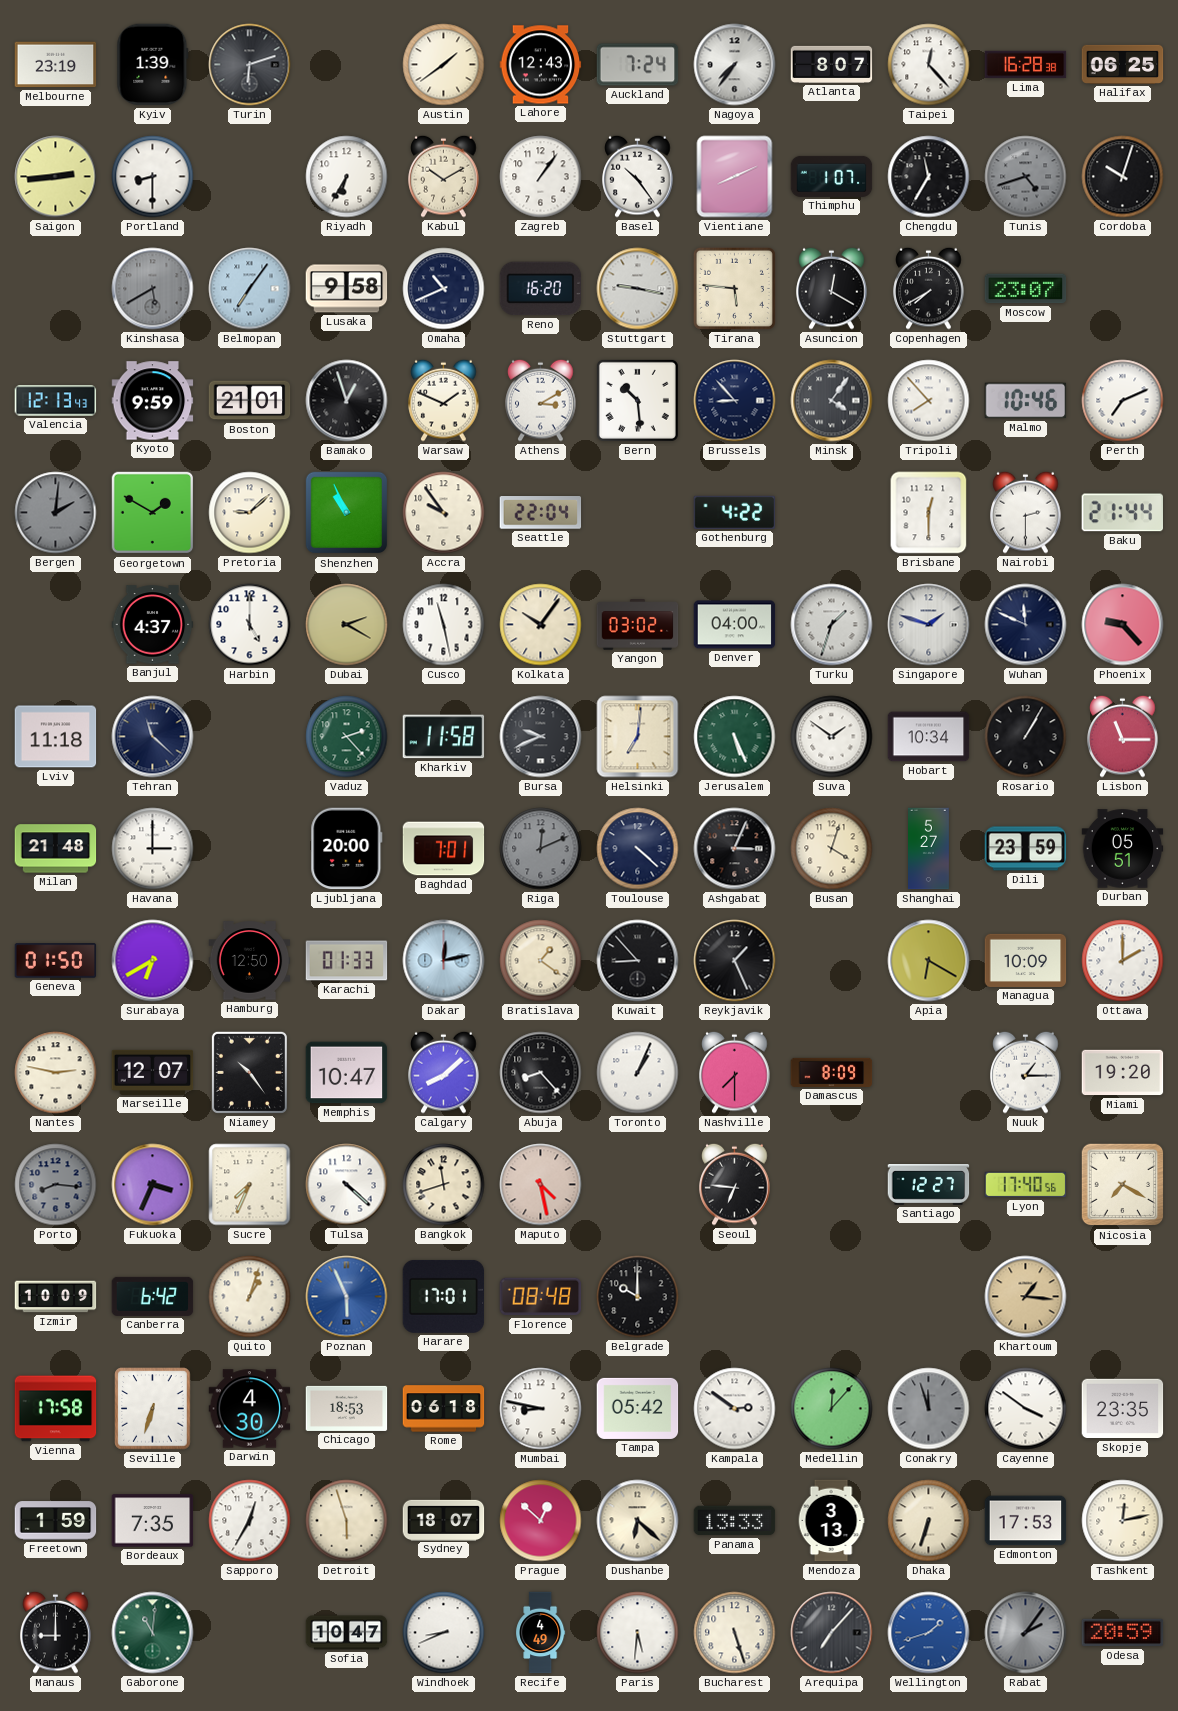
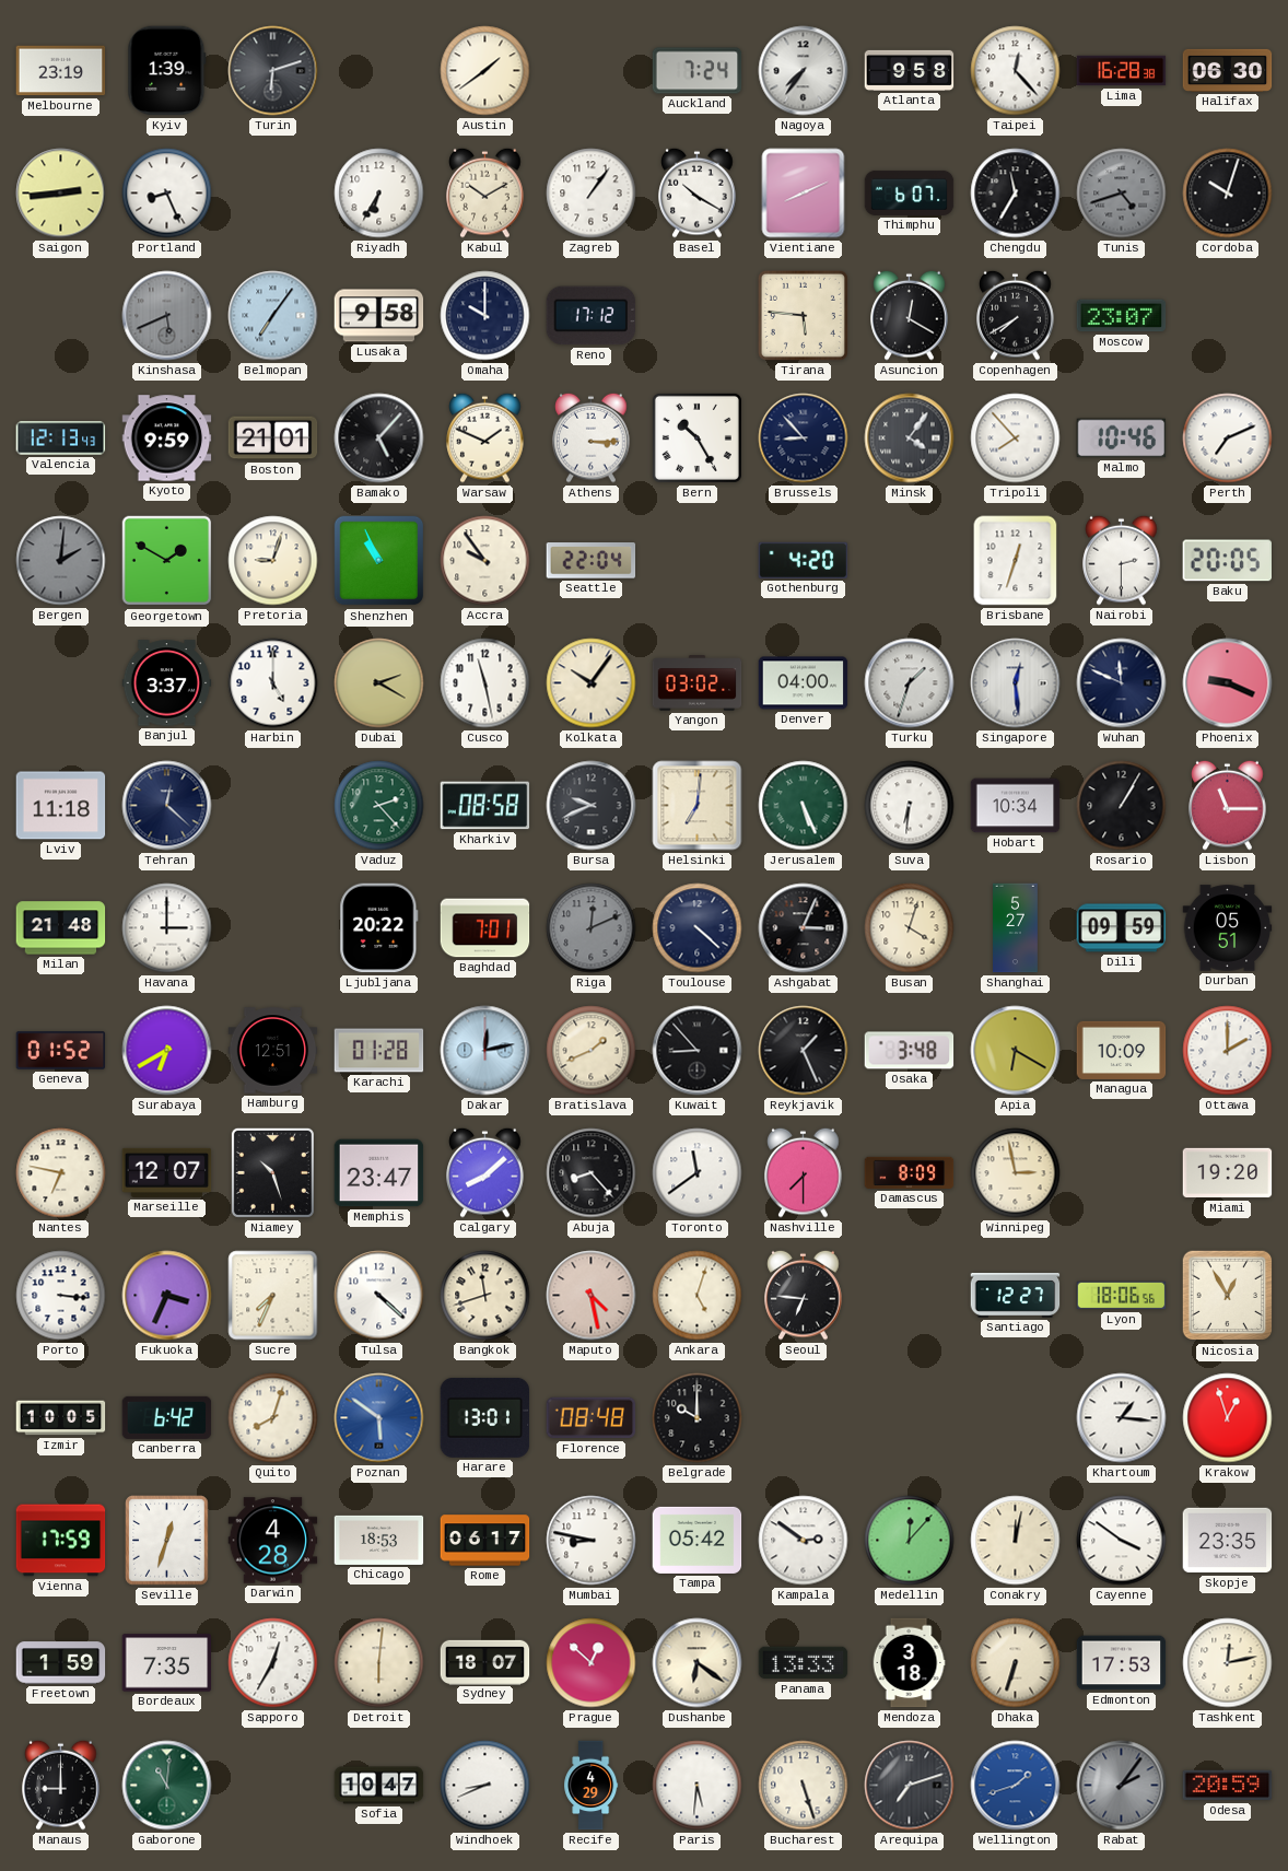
Lahore: 12:43 -> none
Atlanta: 8:07 -> 9:58
Halifax: 06:25 -> 06:30
Portland: 8:30 -> 8:26
Basel: 10:24 -> 10:20
Thimphu: 1:07 -> 6:07
Kinshasa: 5:40 -> 5:41
Omaha: 10:41 -> 10:00
Reno: 16:20 -> 17:12
Stuttgart: 9:17 -> none
Bamako: 12:57 -> 5:07
Athens: 3:10 -> 3:15
Bern: 10:29 -> 10:25
Pretoria: 9:08 -> 9:03
Gothenburg: 4:22 -> 4:20
Brisbane: 12:30 -> 12:33
Baku: 21:44 -> 20:05
Banjul: 4:37 -> 3:37
Singapore: 1:48 -> 12:29
Phoenix: 9:23 -> 9:19
Tehran: 11:22 -> 12:22
Kharkiv: 11:58 -> 08:58
Suva: 1:51 -> 6:31
Ljubljana: 20:00 -> 20:22
Dili: 23:59 -> 09:59
Geneva: 01:50 -> 01:52
Hamburg: 12:50 -> 12:51
Karachi: 01:33 -> 01:28
Bratislava: 1:21 -> 1:41
Osaka: none -> 3:48
Nantes: 2:47 -> 6:47
Niamey: 10:24 -> 10:27
Memphis: 10:47 -> 23:47
Toronto: 1:04 -> 11:39
Winnipeg: none -> 2:58
Nuuk: 1:15 -> none
Porto: 8:16 -> 3:16
Porto dial: grey -> white
Ankara: none -> 5:03
Lyon: 17:40 -> 18:06
Nicosia: 7:20 -> 12:55
Izmir: 10:09 -> 10:05
Quito: 1:03 -> 8:03
Poznan: 5:56 -> 5:51
Harare: 17:01 -> 13:01
Khartoum dial: champagne -> white
Krakow: none -> 12:57
Vienna: 17:58 -> 17:59
Seville: 6:33 -> 12:33
Darwin: 4:30 -> 4:28
Rome: 06:18 -> 06:17
Conakry: 11:57 -> 12:02
Conakry dial: grey -> cream
Detroit: 5:57 -> 6:01
Dushanbe: 6:22 -> 6:21
Mendoza: 3:13 -> 3:18
Recife: 4:49 -> 4:29
Arequipa: 7:07 -> 7:12
